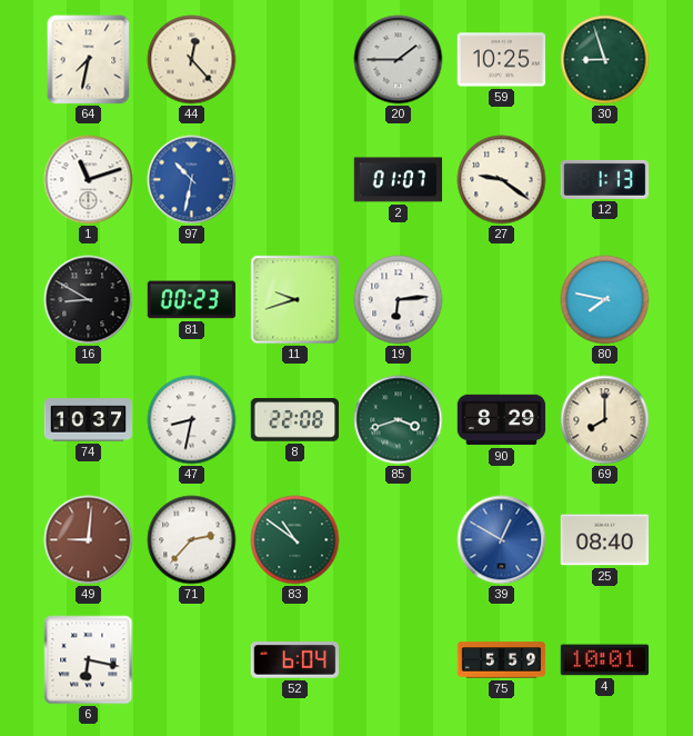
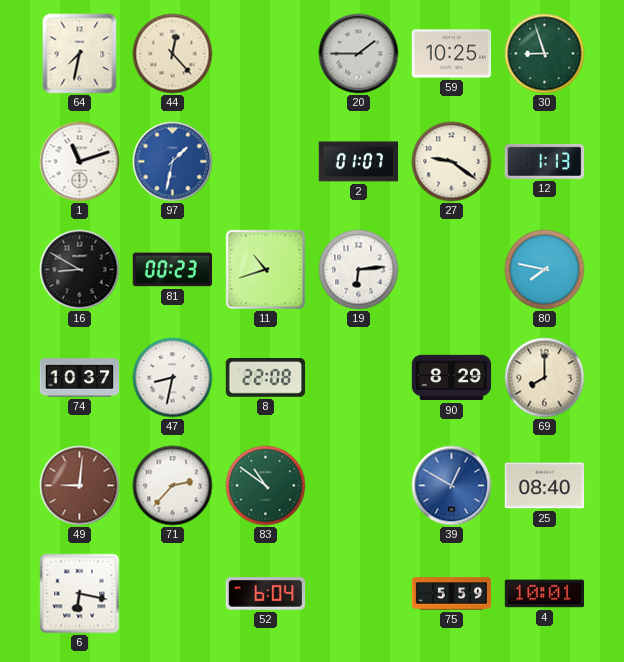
97: 10:32 -> 1:32
11: 9:42 -> 10:42
85: 3:42 -> none
